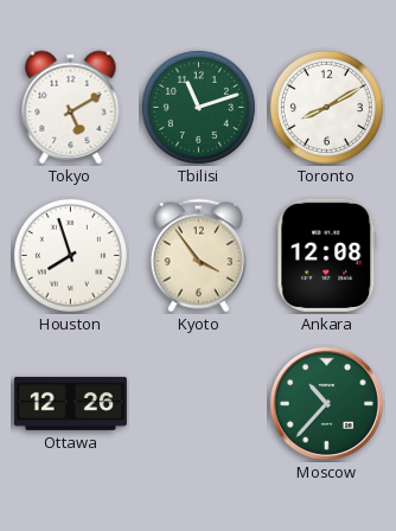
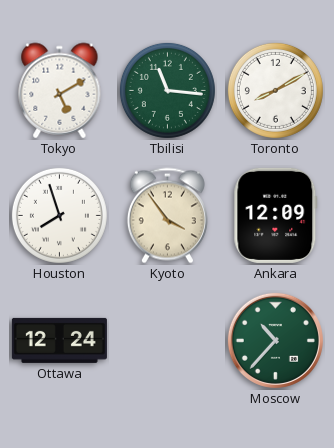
Tbilisi: 11:12 -> 11:16
Ankara: 12:08 -> 12:09
Ottawa: 12:26 -> 12:24
